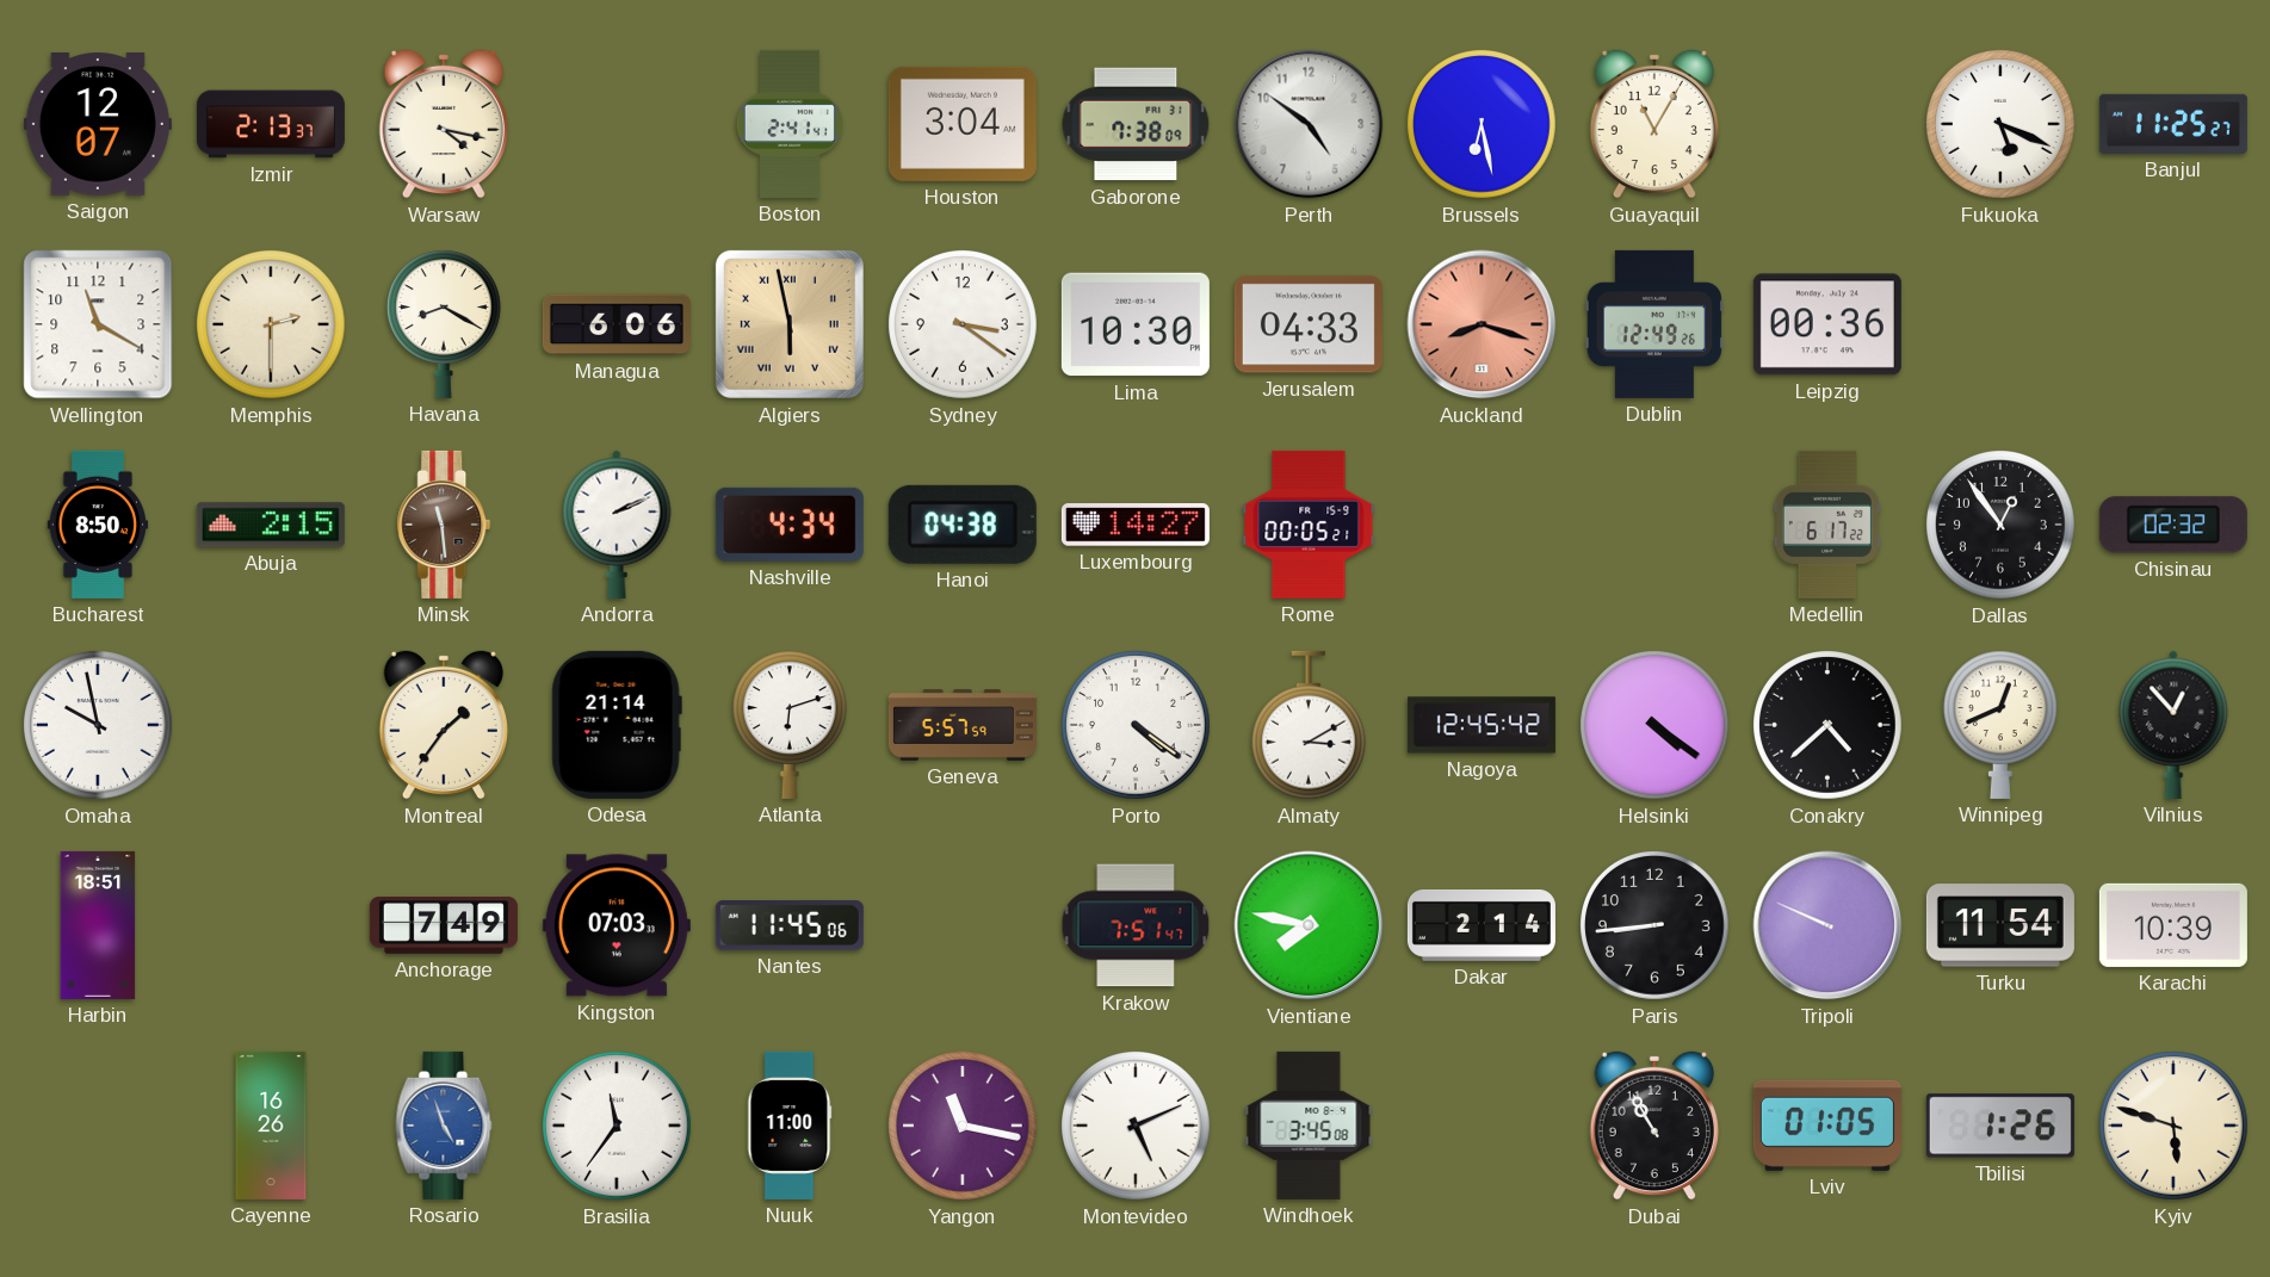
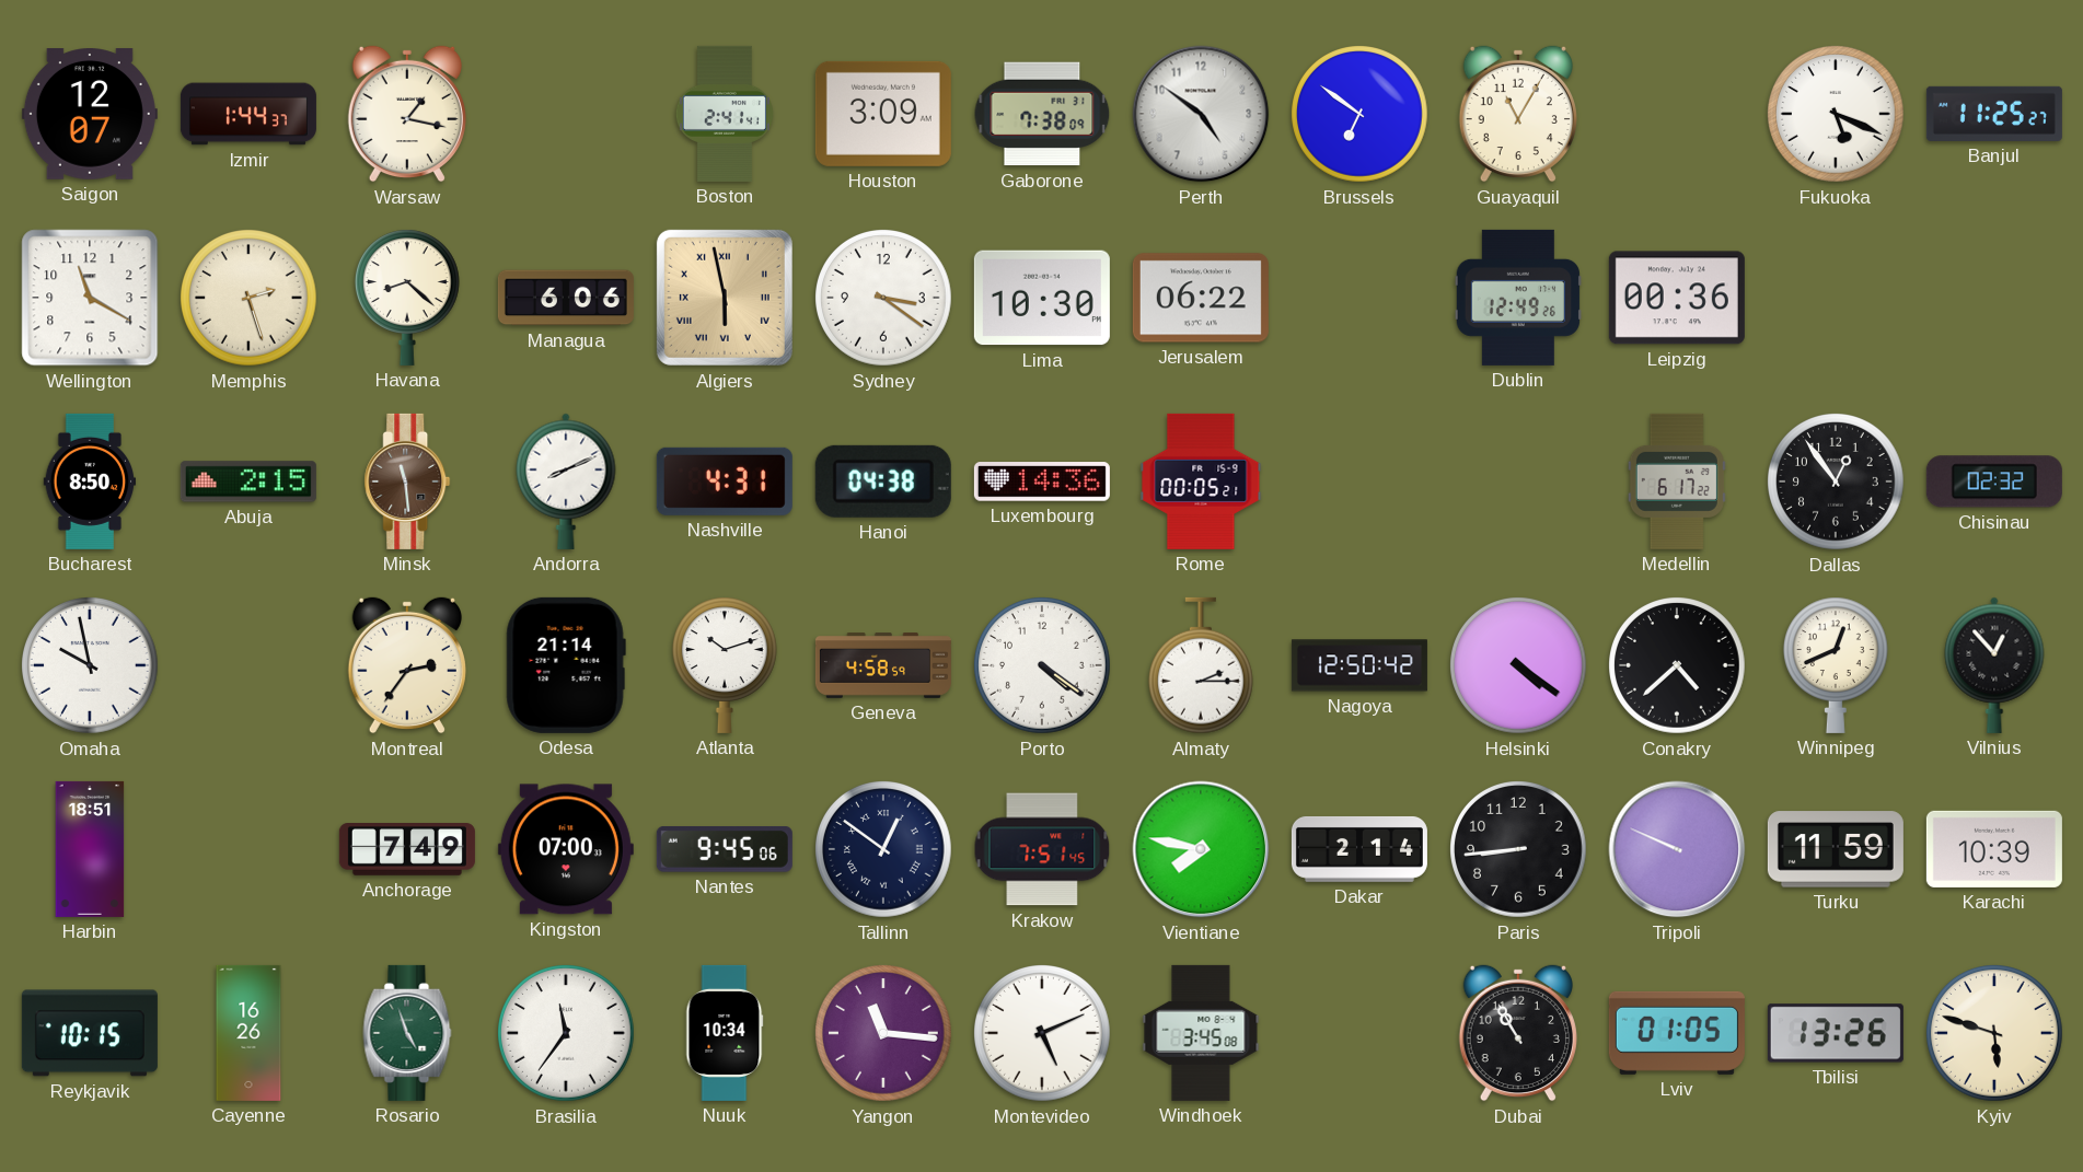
Izmir: 2:13 -> 1:44
Warsaw: 4:17 -> 1:17
Houston: 3:04 -> 3:09
Brussels: 6:28 -> 6:51
Memphis: 2:30 -> 2:27
Havana: 8:20 -> 8:22
Jerusalem: 04:33 -> 06:22
Auckland: 8:18 -> none
Andorra: 2:11 -> 8:11
Nashville: 4:34 -> 4:31
Luxembourg: 14:27 -> 14:36
Montreal: 1:36 -> 2:36
Atlanta: 6:12 -> 10:12
Geneva: 5:57 -> 4:58
Almaty: 3:10 -> 2:15
Nagoya: 12:45 -> 12:50
Kingston: 07:03 -> 07:00
Nantes: 11:45 -> 9:45
Tallinn: none -> 12:51
Krakow: 7:51:47 -> 7:51:45
Turku: 11:54 -> 11:59
Reykjavik: none -> 10:15
Rosario dial: blue -> green
Nuuk: 11:00 -> 10:34
Yangon: 11:17 -> 11:16
Tbilisi: 1:26 -> 13:26
